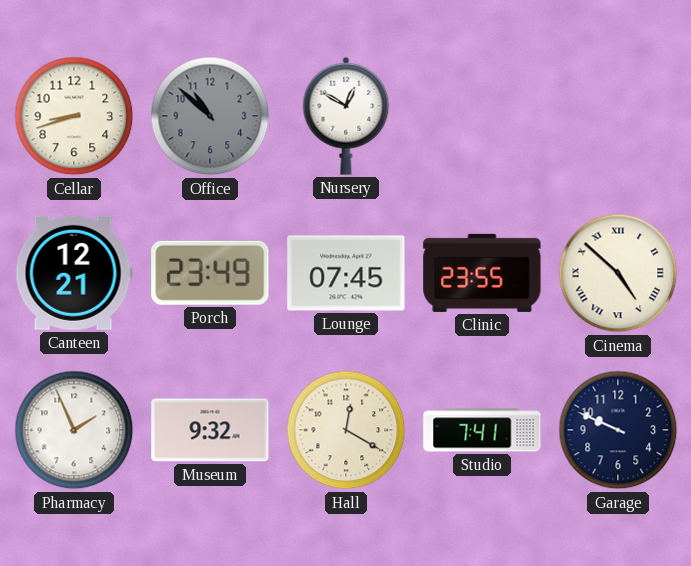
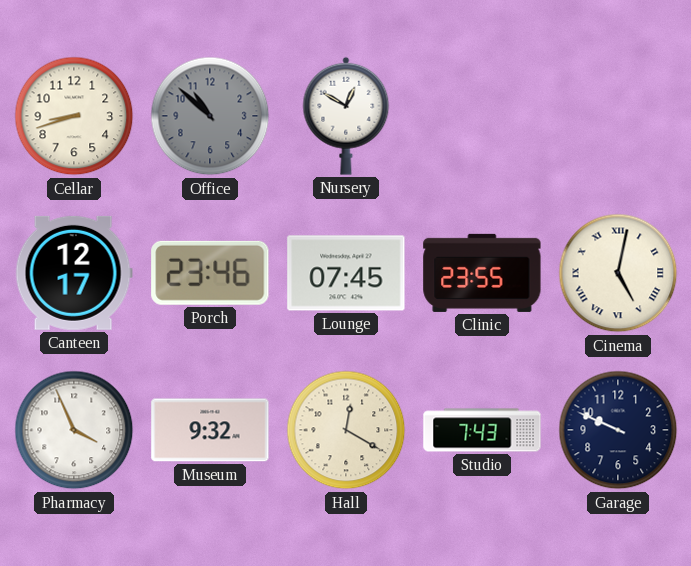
Canteen: 12:21 -> 12:17
Porch: 23:49 -> 23:46
Cinema: 4:52 -> 5:02
Pharmacy: 1:56 -> 3:56
Studio: 7:41 -> 7:43
